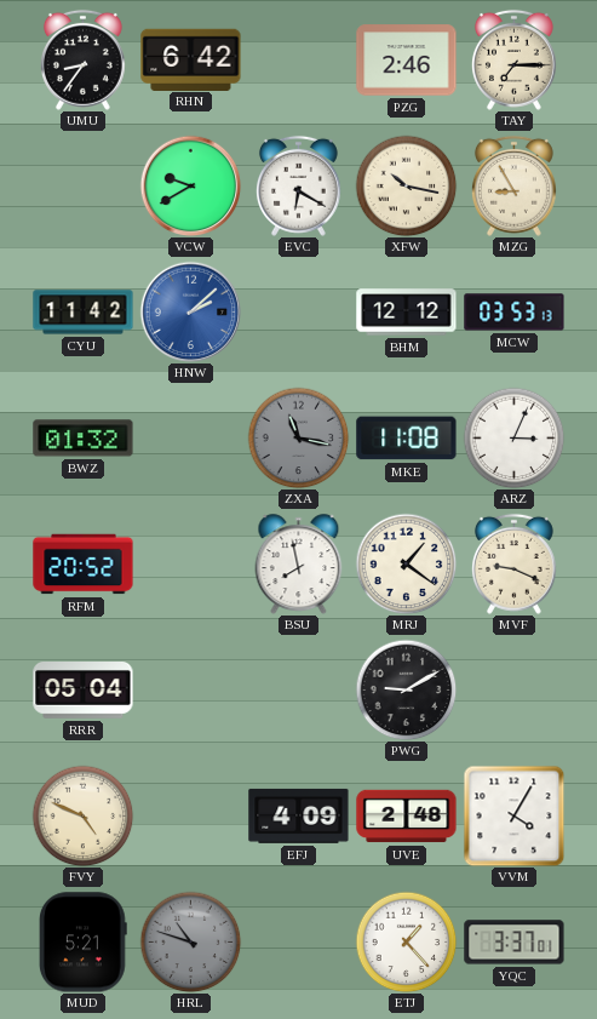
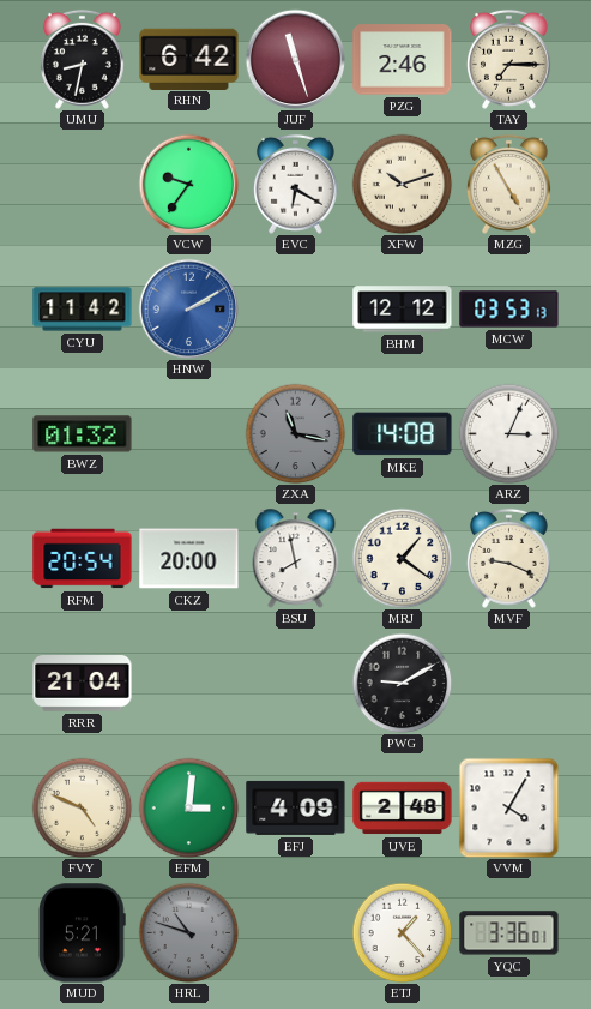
UMU: 8:36 -> 8:32
JUF: none -> 11:27
VCW: 9:40 -> 9:36
XFW: 10:17 -> 10:12
MZG: 8:55 -> 4:55
HNW: 2:08 -> 2:10
MKE: 11:08 -> 14:08
RFM: 20:52 -> 20:54
CKZ: none -> 20:00
RRR: 05:04 -> 21:04
EFM: none -> 3:01
YQC: 3:37 -> 3:36
